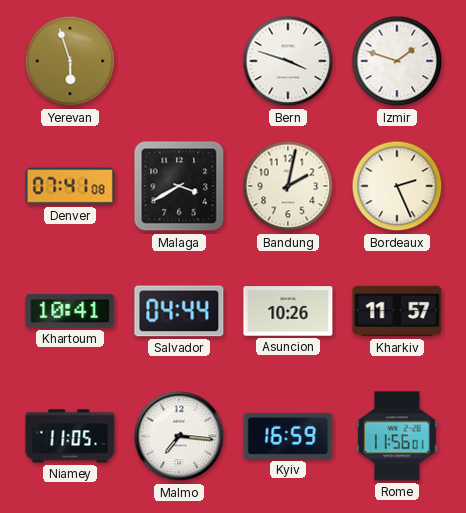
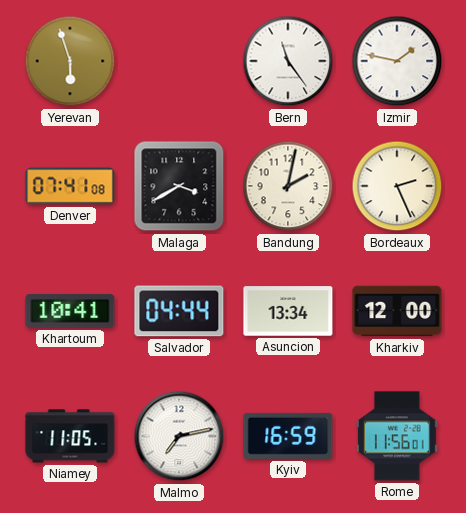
Bern: 3:48 -> 11:24
Izmir: 1:48 -> 1:47
Asuncion: 10:26 -> 13:34
Kharkiv: 11:57 -> 12:00
Malmo: 7:16 -> 7:13
